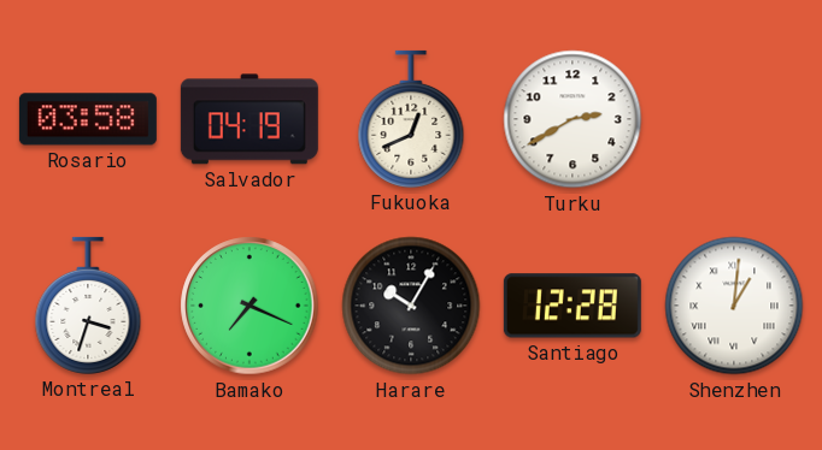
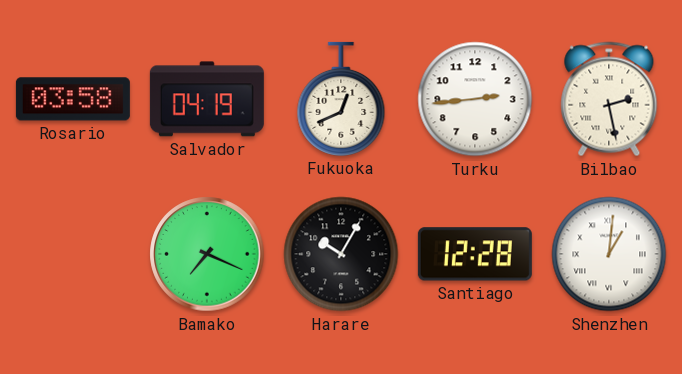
Turku: 2:40 -> 2:44
Bilbao: none -> 2:28
Montreal: 3:33 -> none
